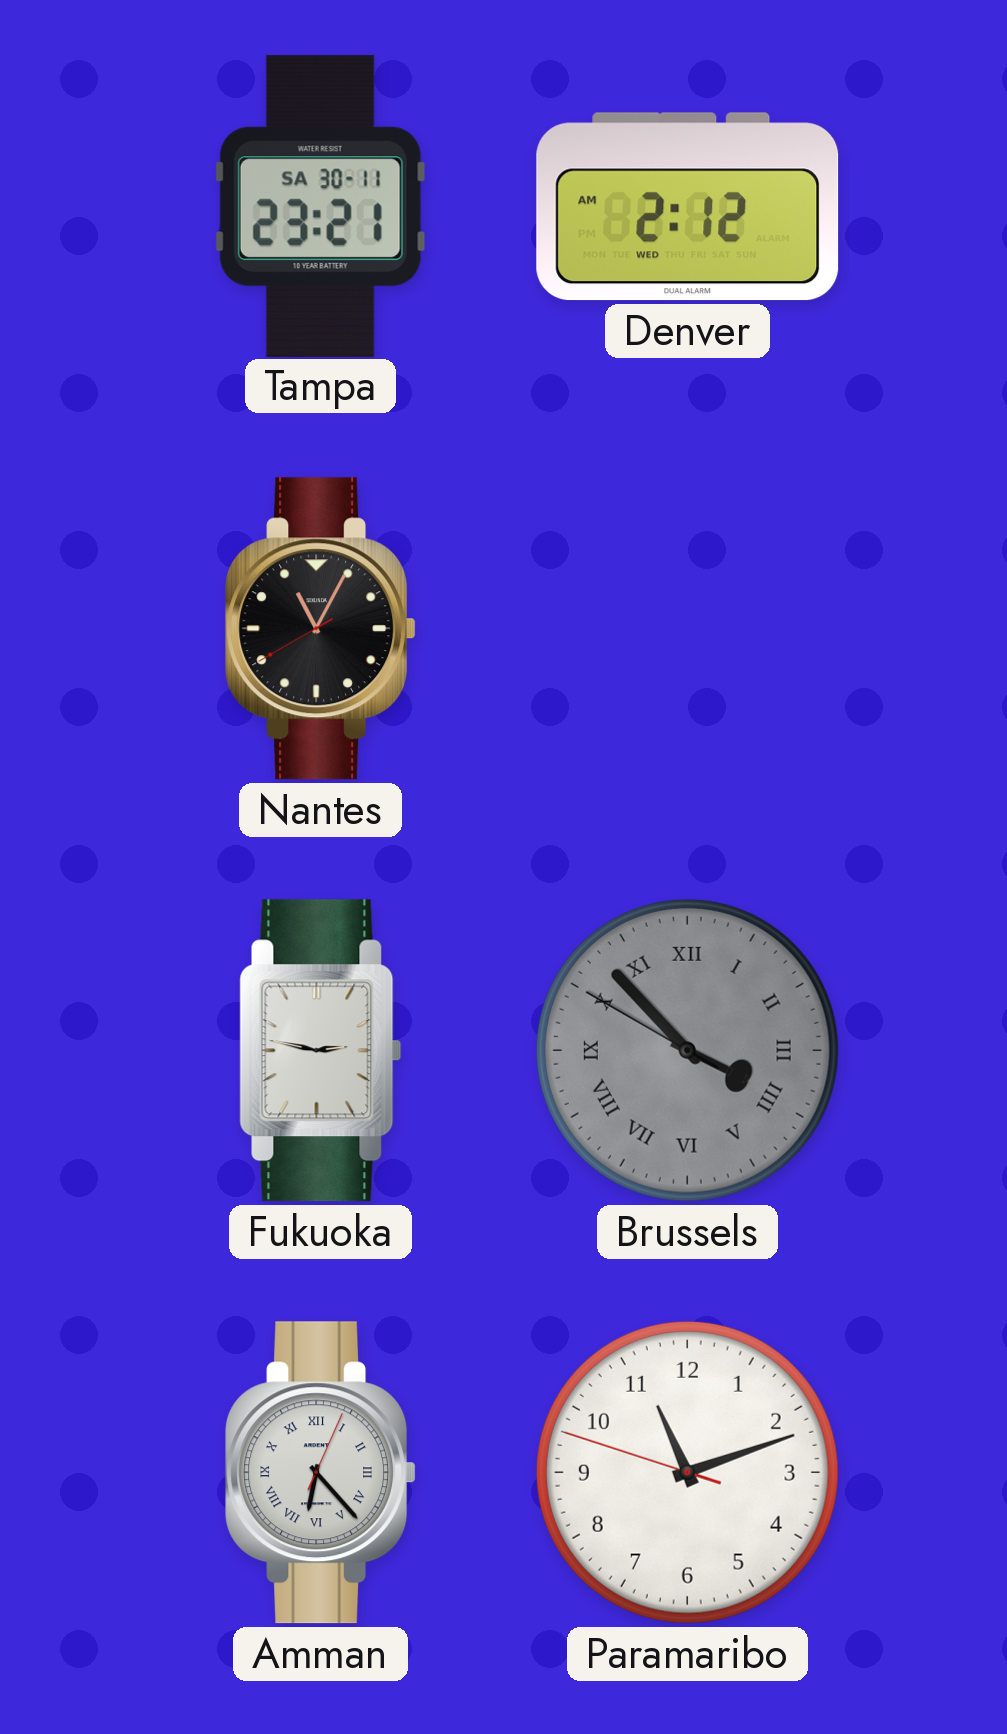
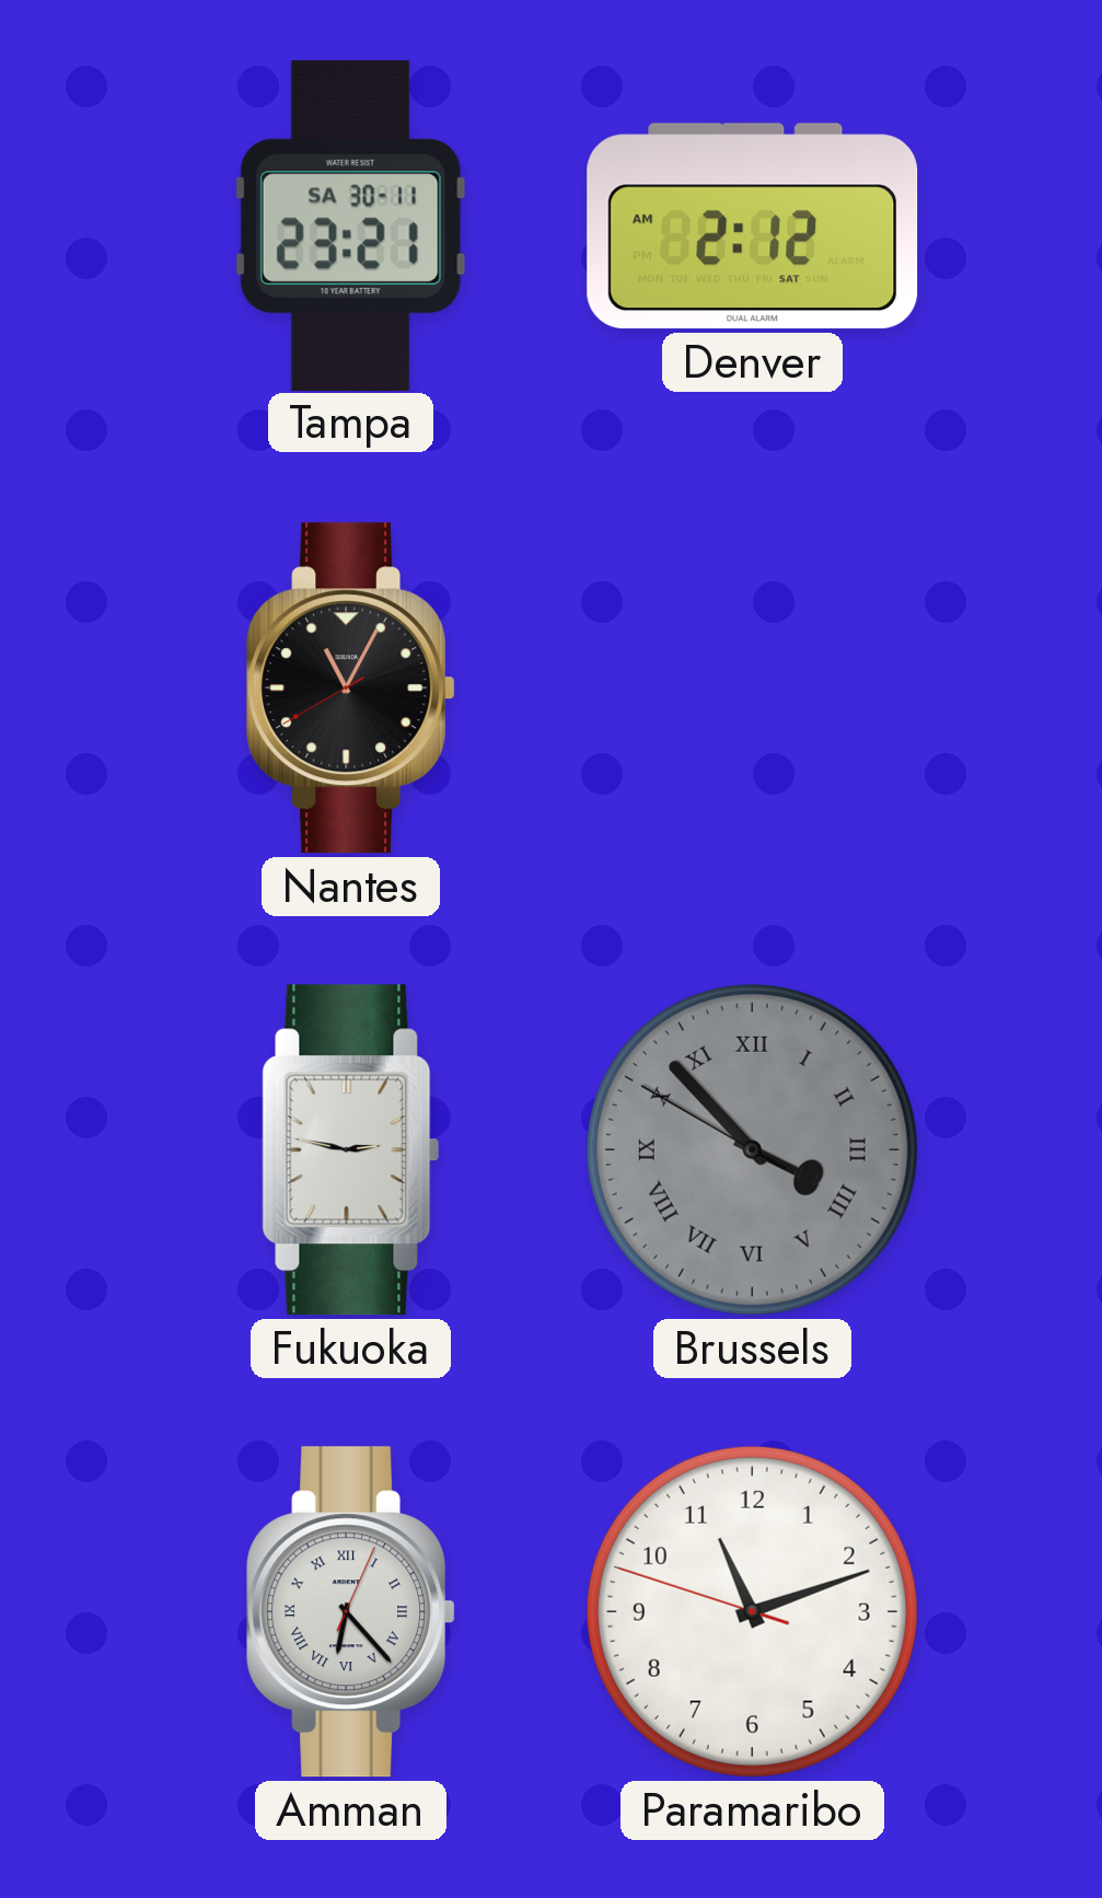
Denver date: WED -> SAT
